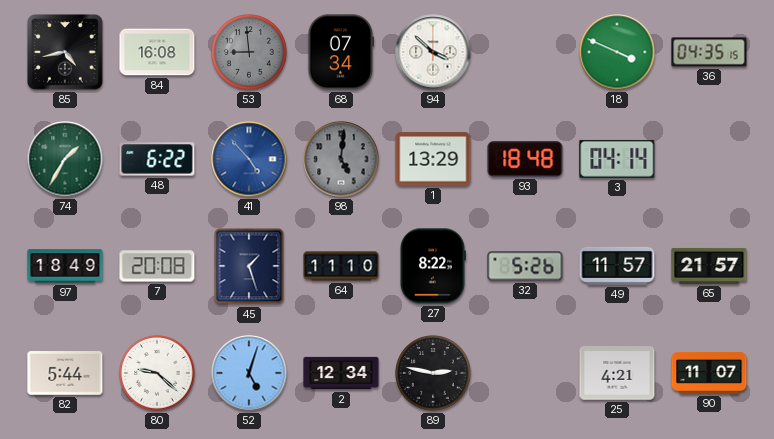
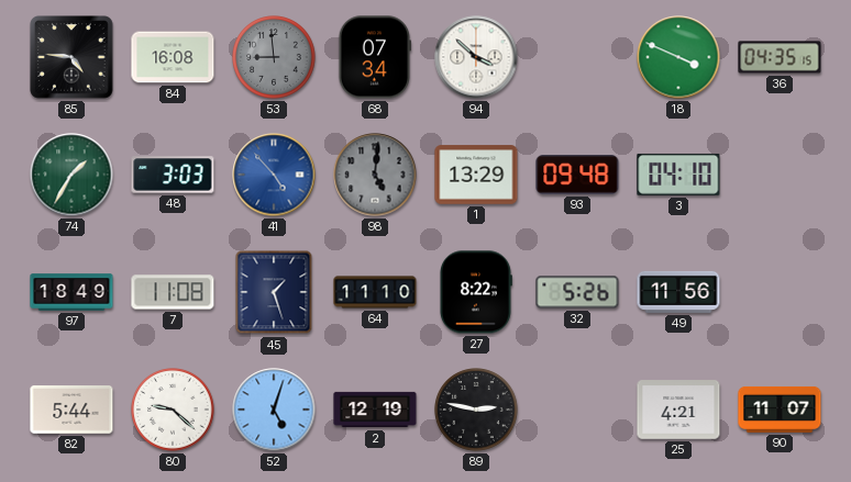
85: 4:43 -> 4:46
48: 6:22 -> 3:03
93: 18:48 -> 09:48
3: 04:14 -> 04:10
7: 20:08 -> 11:08
49: 11:57 -> 11:56
65: 21:57 -> none
2: 12:34 -> 12:19
